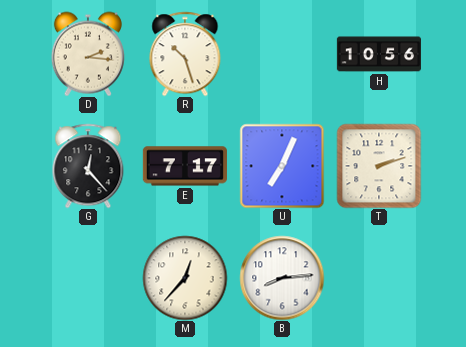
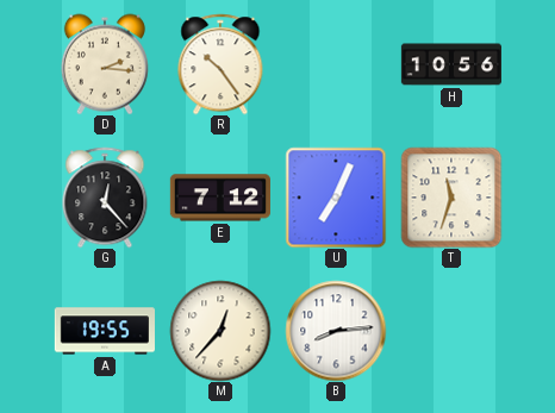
R: 10:27 -> 10:24
E: 7:17 -> 7:12
T: 2:12 -> 11:33
A: none -> 19:55
